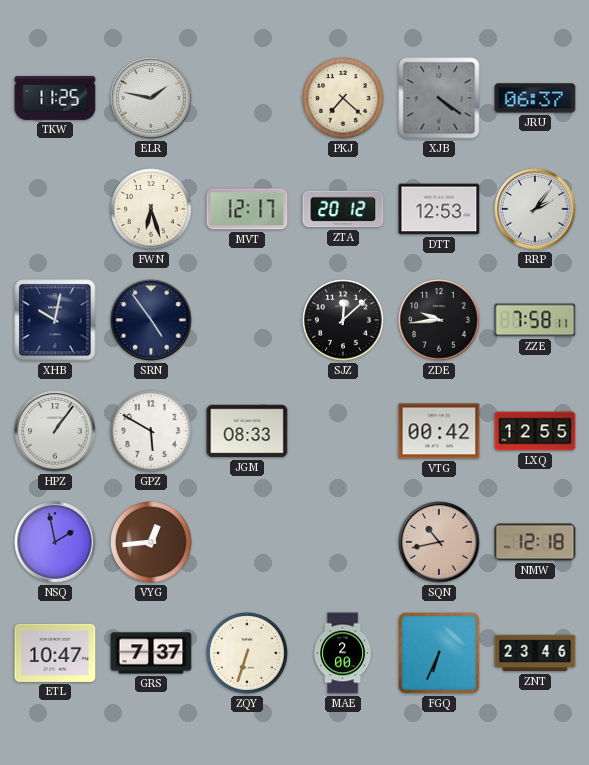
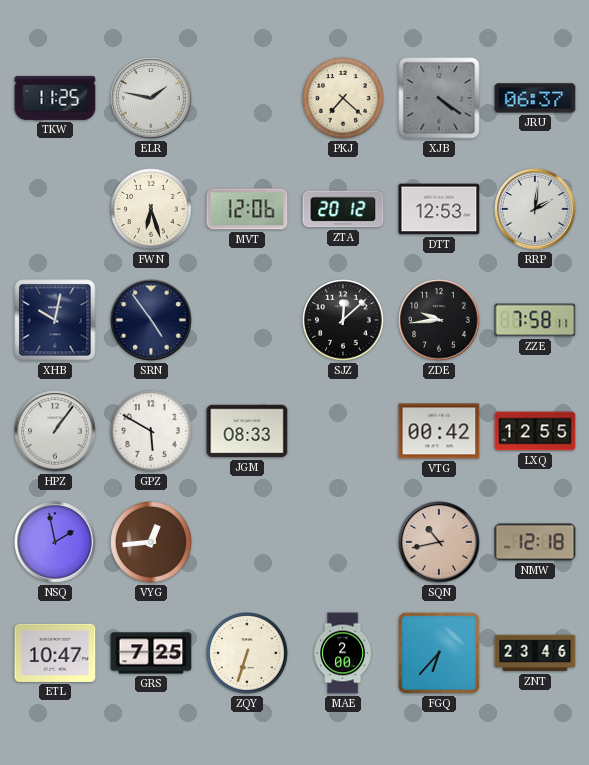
MVT: 12:17 -> 12:06
RRP: 2:06 -> 2:01
GRS: 7:37 -> 7:25
FGQ: 6:34 -> 6:37
